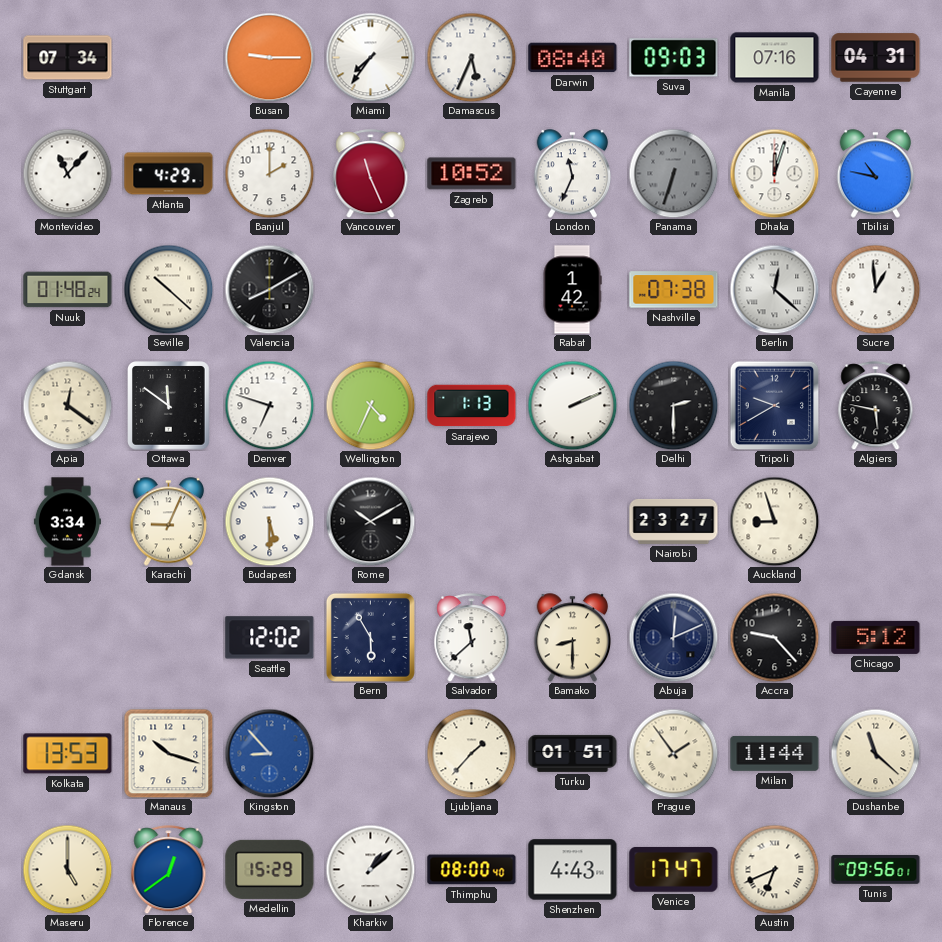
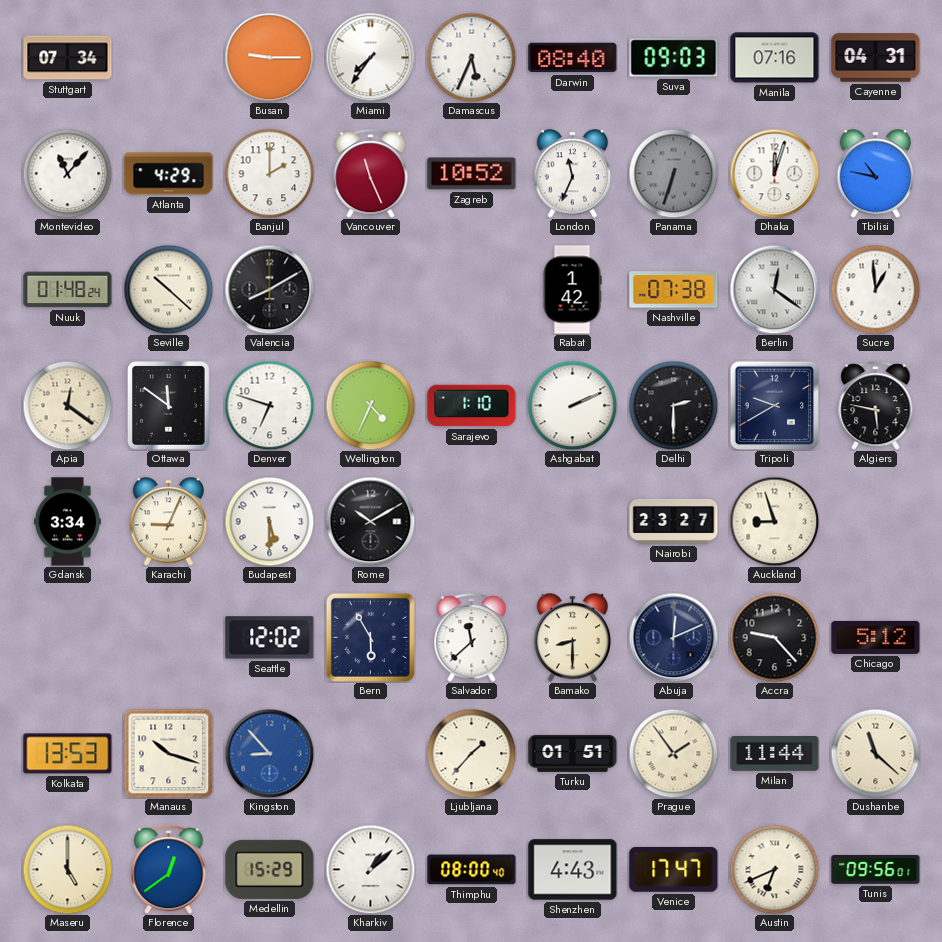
Berlin: 12:22 -> 12:21
Sarajevo: 1:13 -> 1:10
